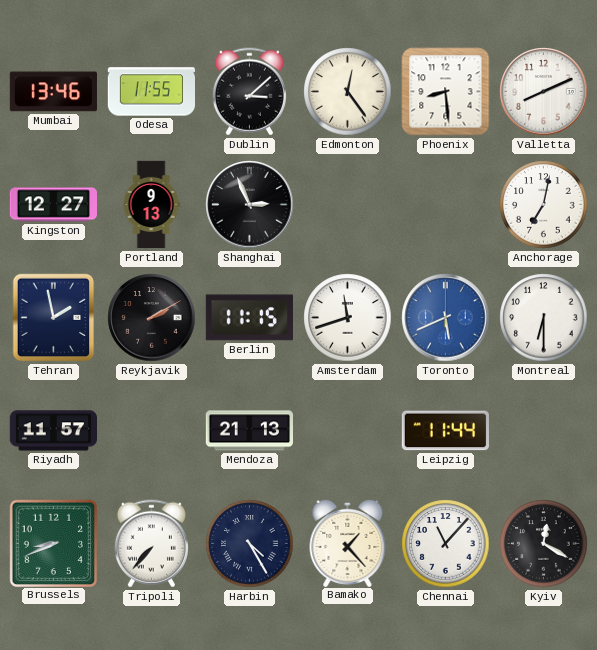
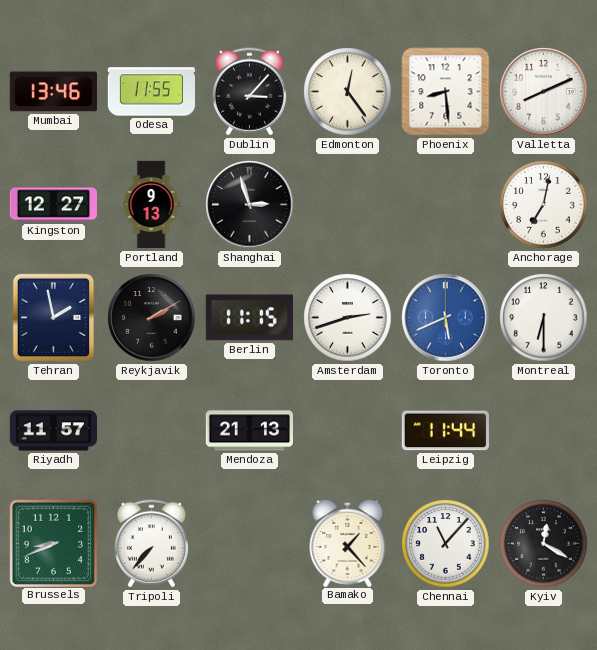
Dublin: 3:08 -> 3:07
Shanghai: 2:56 -> 2:57
Amsterdam: 11:42 -> 2:42
Harbin: 4:25 -> none
